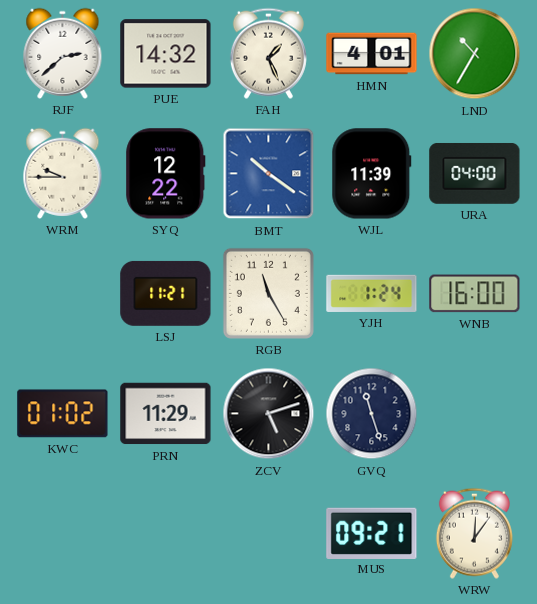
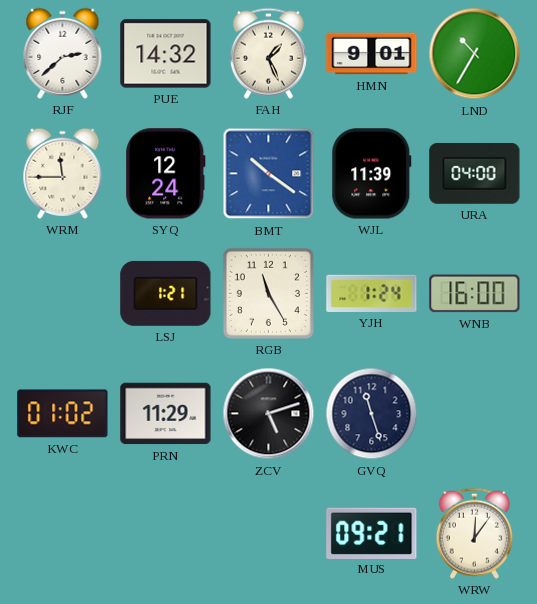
HMN: 4:01 -> 9:01
WRM: 9:45 -> 11:45
SYQ: 12:22 -> 12:24
LSJ: 11:21 -> 1:21
